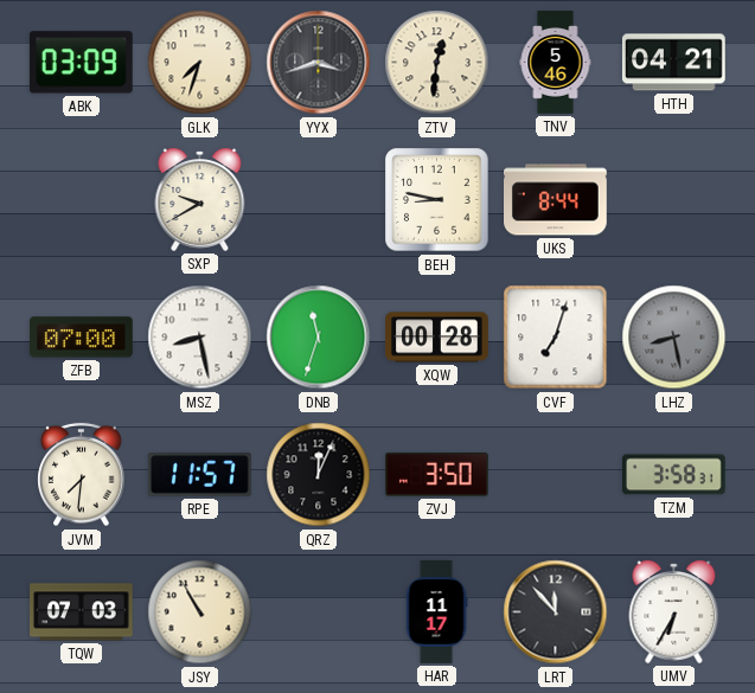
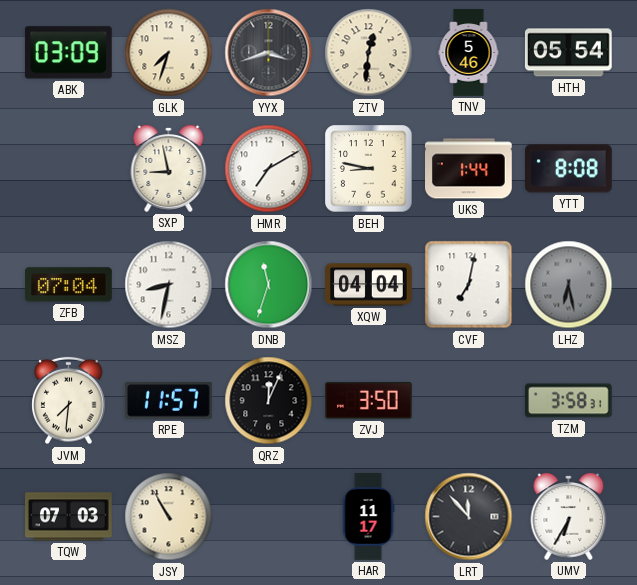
HTH: 04:21 -> 05:54
SXP: 9:40 -> 8:58
HMR: none -> 7:10
UKS: 8:44 -> 1:44
YTT: none -> 8:08
ZFB: 07:00 -> 07:04
MSZ: 8:28 -> 8:32
XQW: 00:28 -> 04:04
CVF: 7:03 -> 7:02
LHZ: 8:28 -> 6:28
